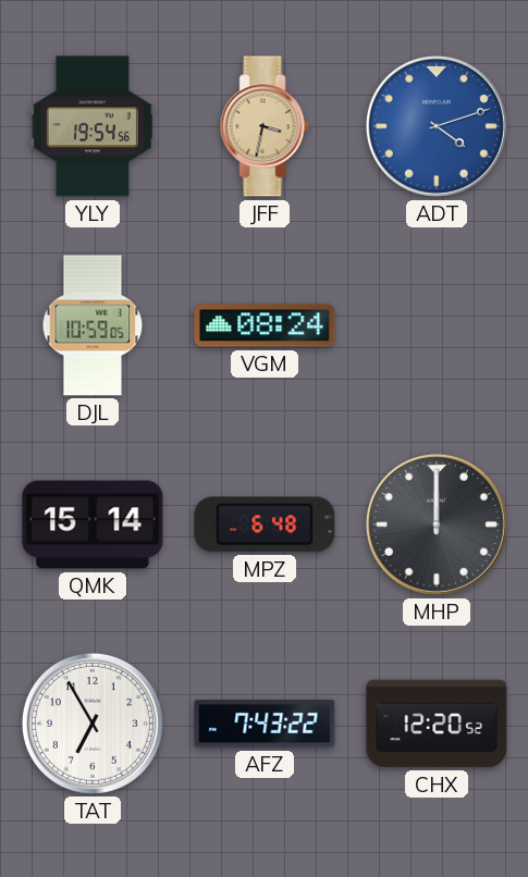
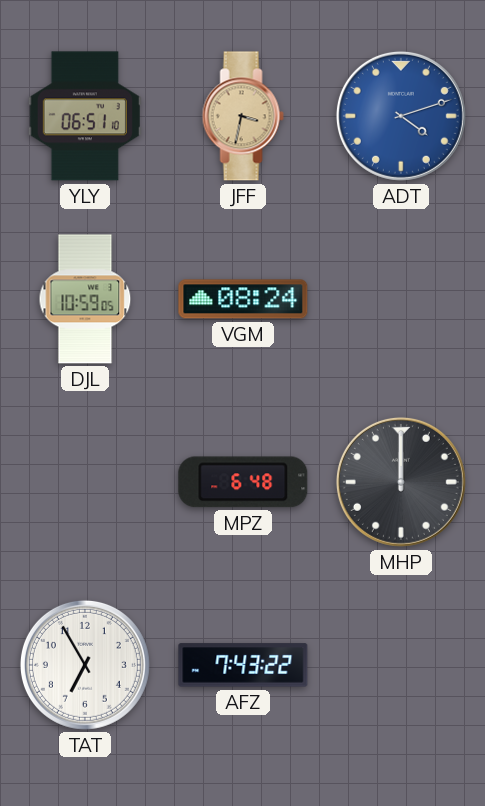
YLY: 19:54 -> 06:51
QMK: 15:14 -> none
CHX: 12:20 -> none
